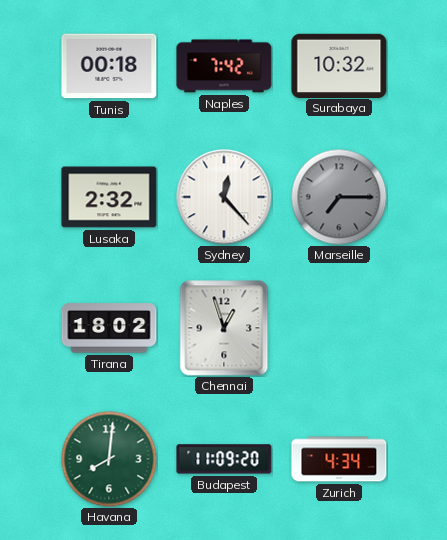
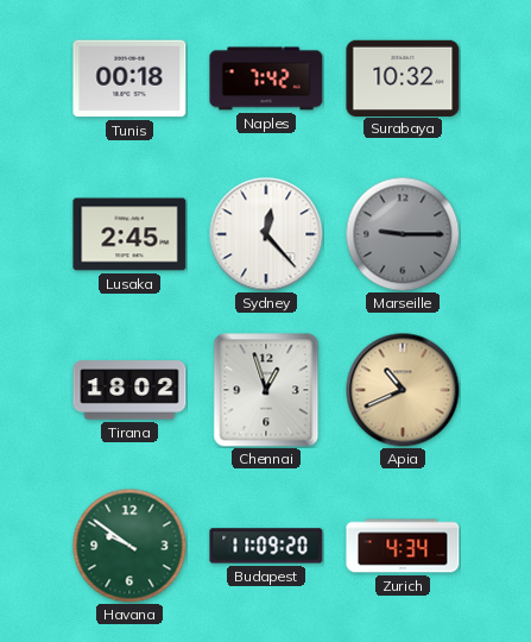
Lusaka: 2:32 -> 2:45
Marseille: 7:15 -> 9:15
Apia: none -> 10:41
Havana: 8:01 -> 9:51
